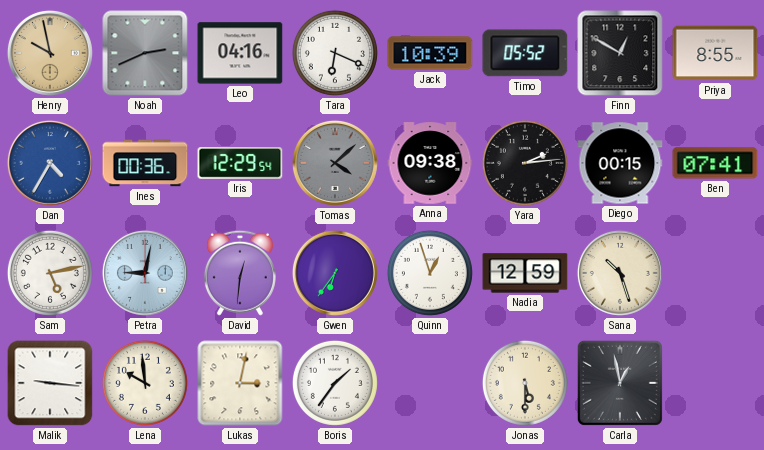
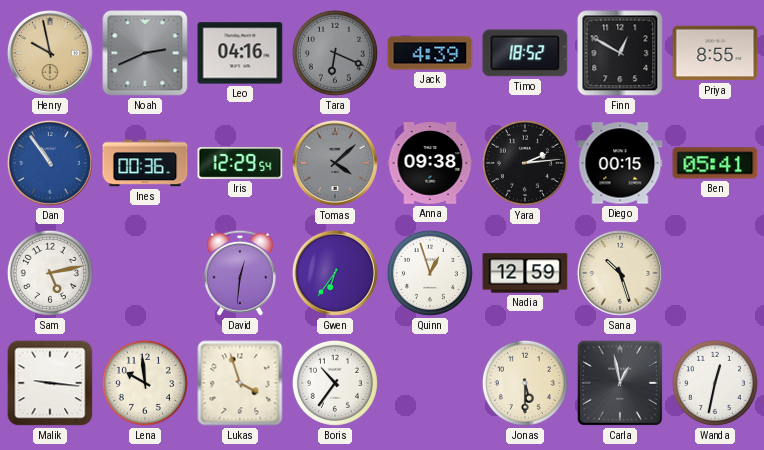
Tara dial: white -> grey
Jack: 10:39 -> 4:39
Timo: 05:52 -> 18:52
Dan: 4:35 -> 10:54
Ben: 07:41 -> 05:41
Petra: 9:02 -> none
Lukas: 3:02 -> 3:57
Boris: 1:36 -> 10:36
Wanda: none -> 12:32
